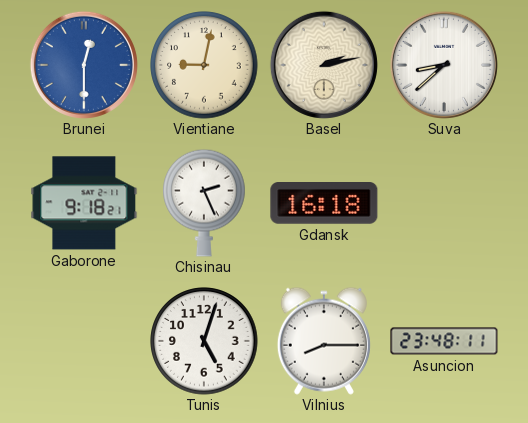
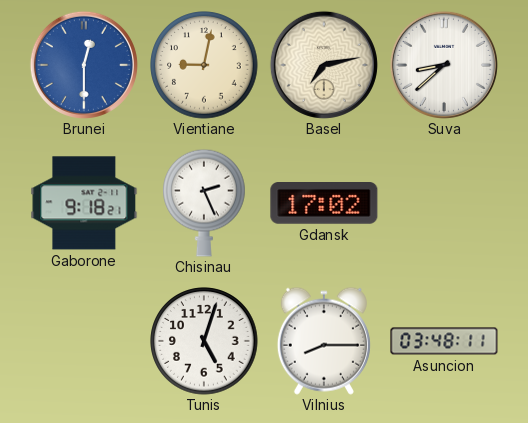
Basel: 2:13 -> 7:13
Gdansk: 16:18 -> 17:02
Asuncion: 23:48 -> 03:48
